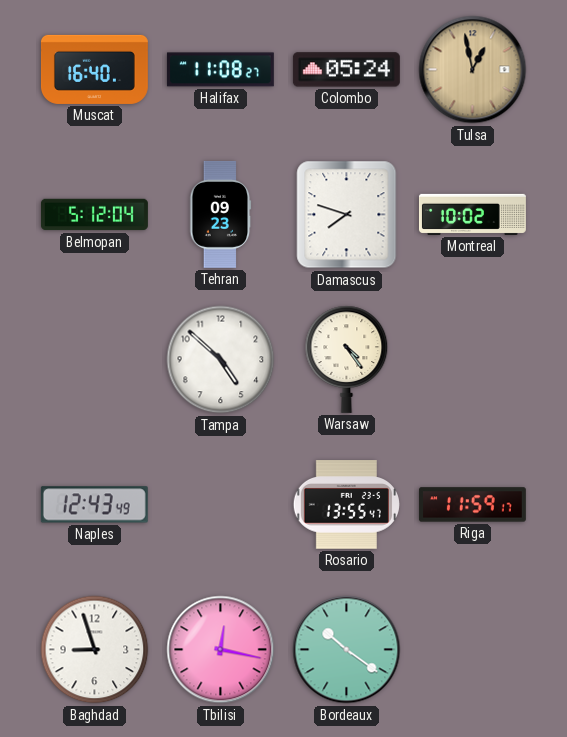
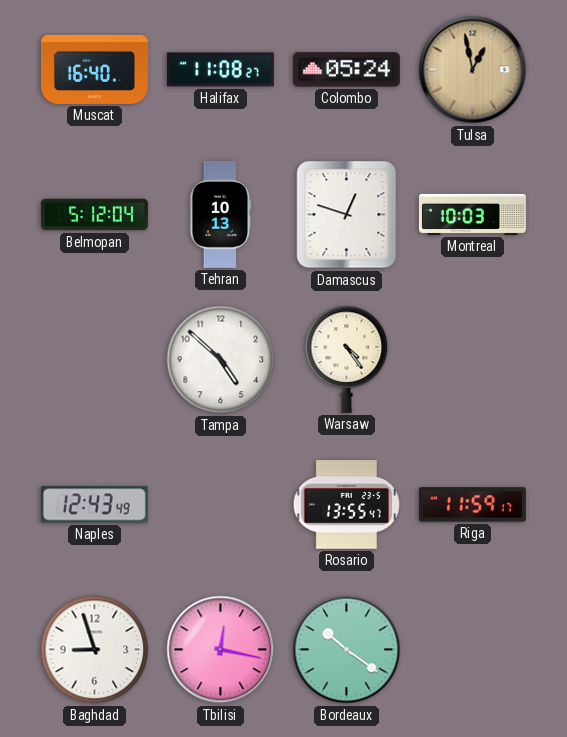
Tehran: 09:23 -> 10:13
Damascus: 7:48 -> 12:48
Montreal: 10:02 -> 10:03
